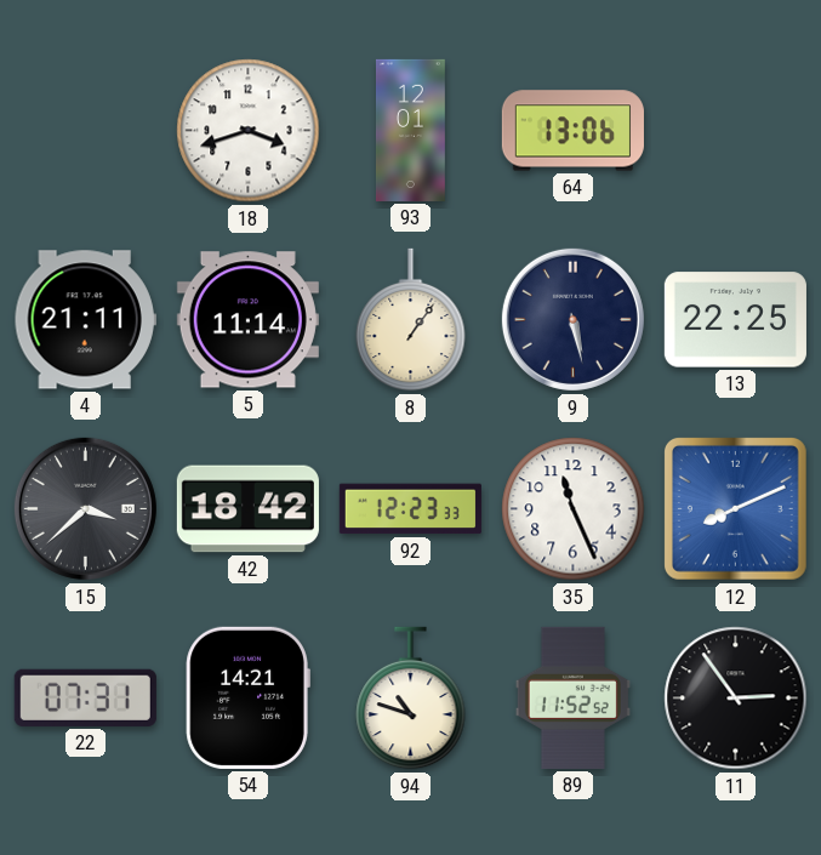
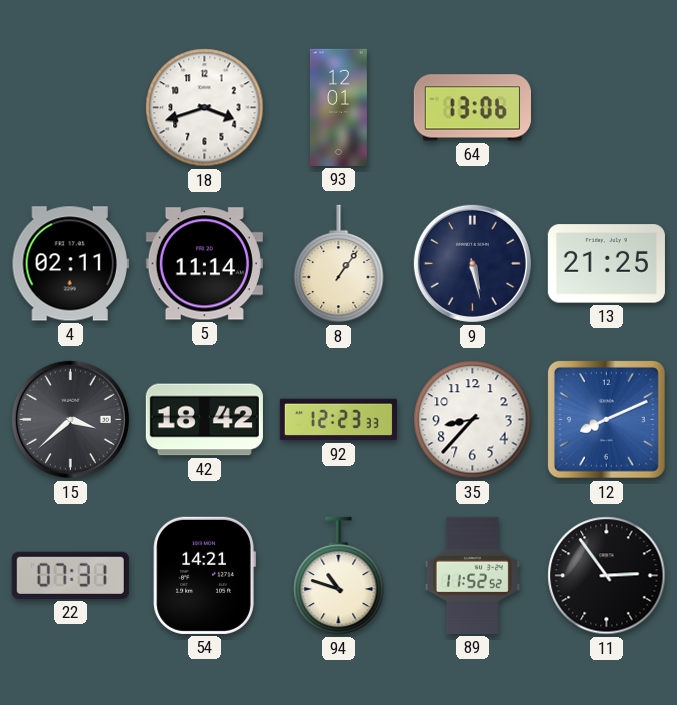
4: 21:11 -> 02:11
13: 22:25 -> 21:25
35: 11:26 -> 8:37
